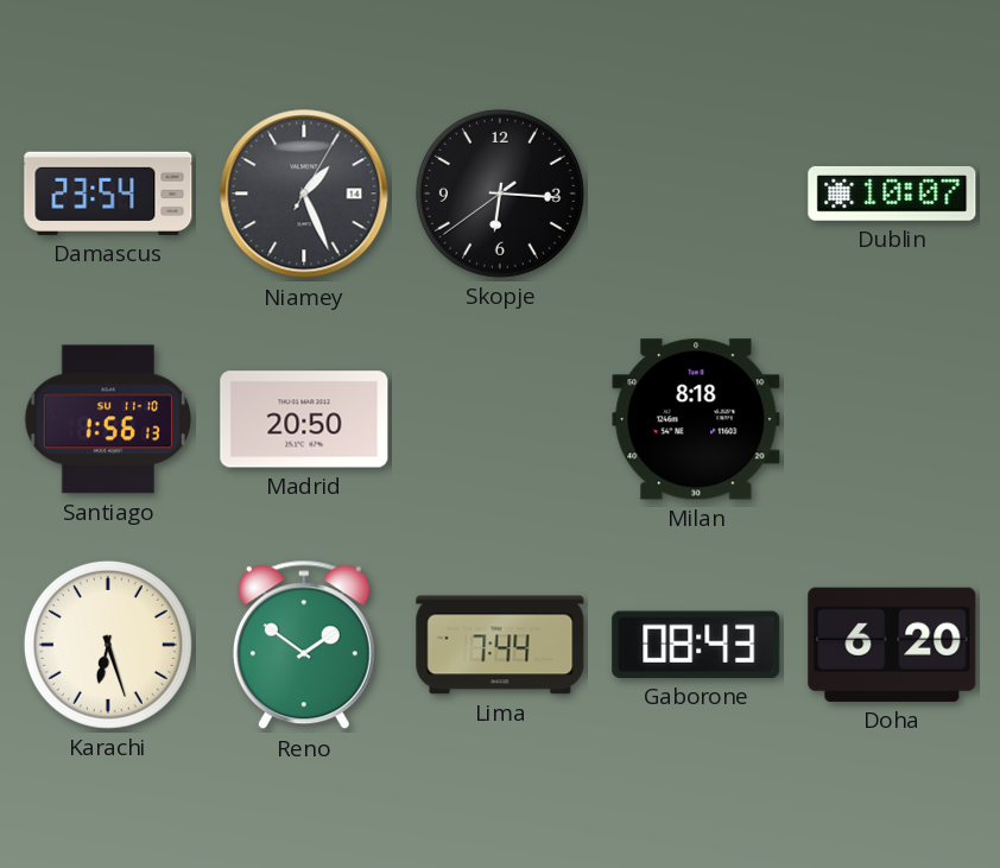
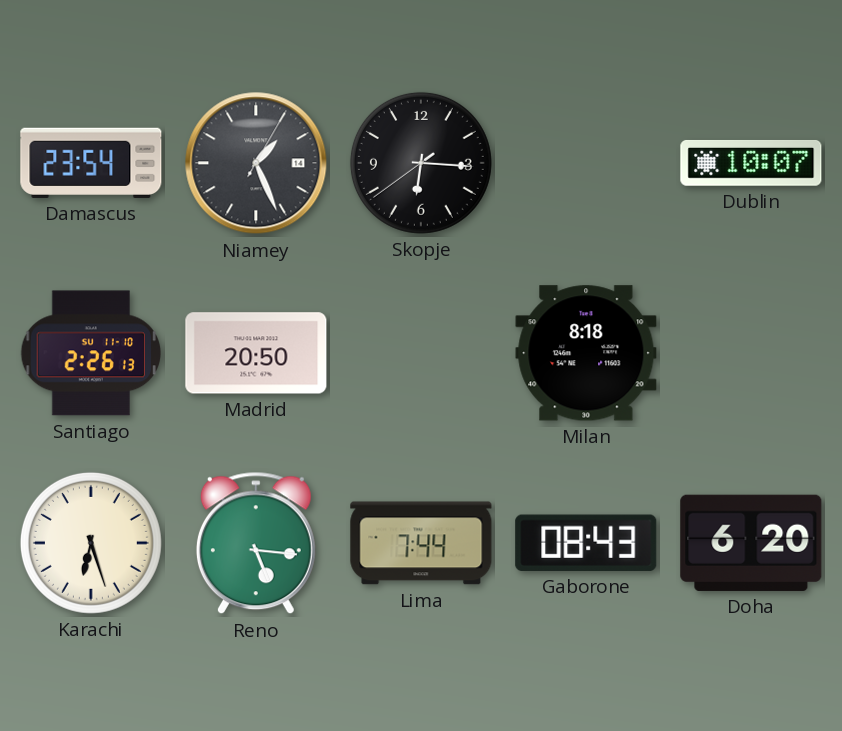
Santiago: 1:56 -> 2:26
Reno: 1:51 -> 5:16
